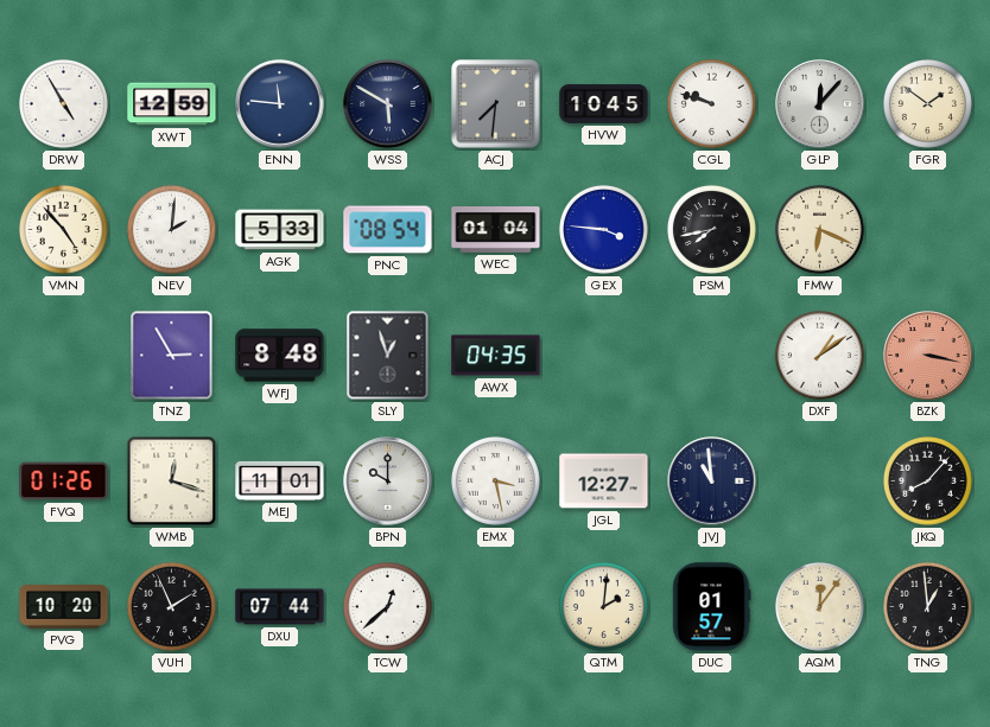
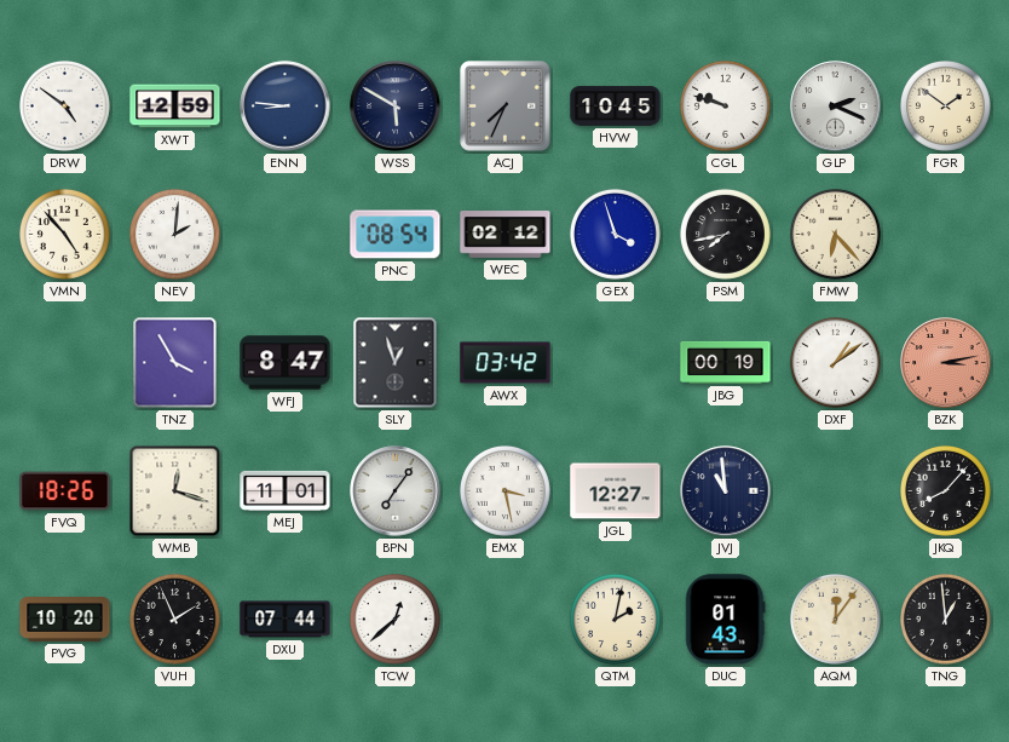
DRW: 4:55 -> 4:51
ENN: 11:46 -> 8:46
ACJ: 7:31 -> 7:34
GLP: 12:07 -> 2:19
AGK: 5:33 -> none
WEC: 01:04 -> 02:12
GEX: 3:46 -> 3:57
FMW: 6:19 -> 6:23
TNZ: 2:55 -> 3:55
WFJ: 8:48 -> 8:47
AWX: 04:35 -> 03:42
JBG: none -> 00:19
BZK: 3:17 -> 3:13
FVQ: 01:26 -> 18:26
BPN: 10:00 -> 7:06
QTM: 2:01 -> 2:02
DUC: 01:57 -> 01:43
